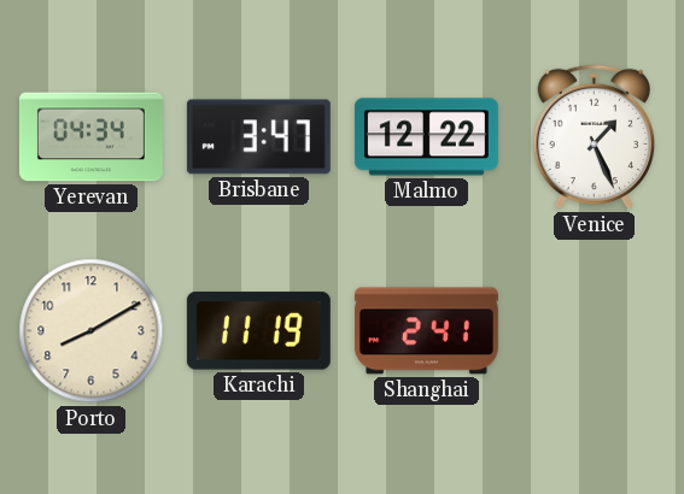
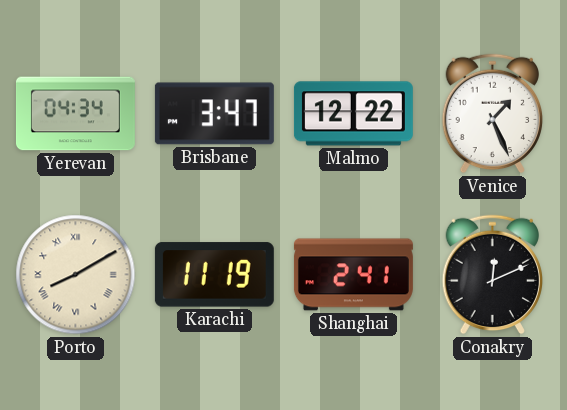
Porto numerals: Arabic -> Roman
Conakry: none -> 12:11
